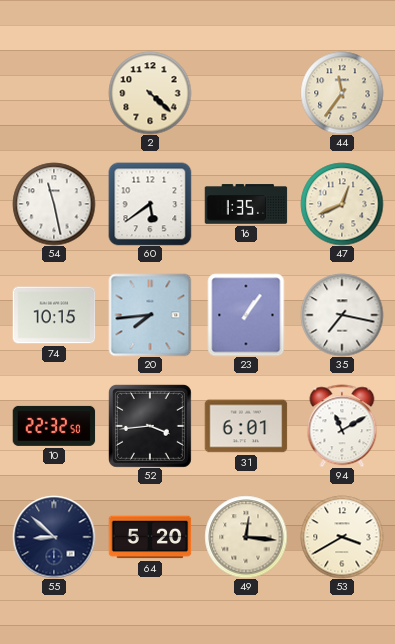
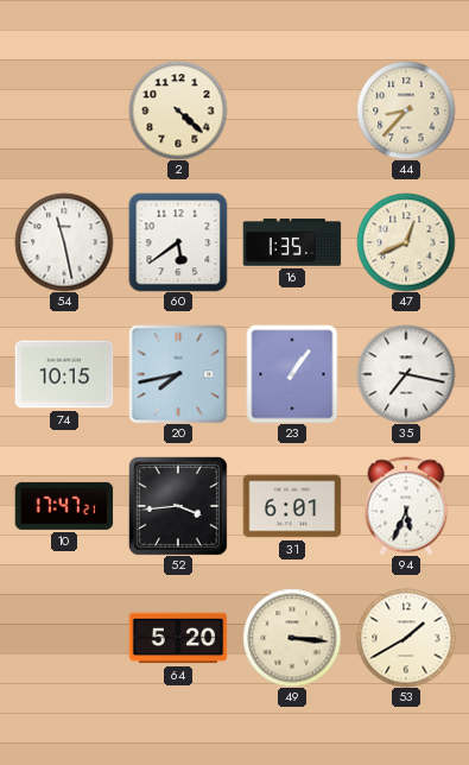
44: 11:36 -> 8:37
20: 7:44 -> 7:43
10: 22:32 -> 17:47
94: 11:10 -> 5:34
55: 8:52 -> none
49: 12:16 -> 3:16
53: 3:40 -> 1:40
